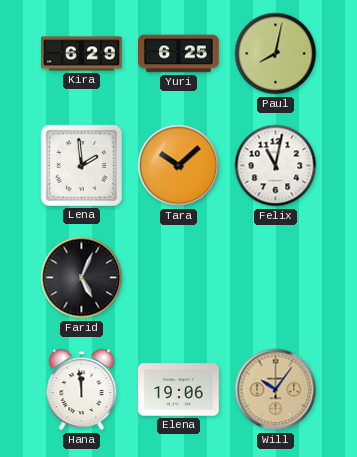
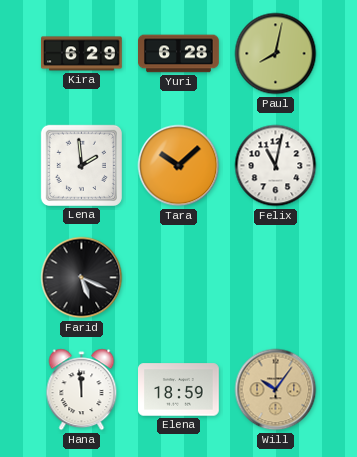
Yuri: 6:25 -> 6:28
Farid: 5:04 -> 5:19
Elena: 19:06 -> 18:59
